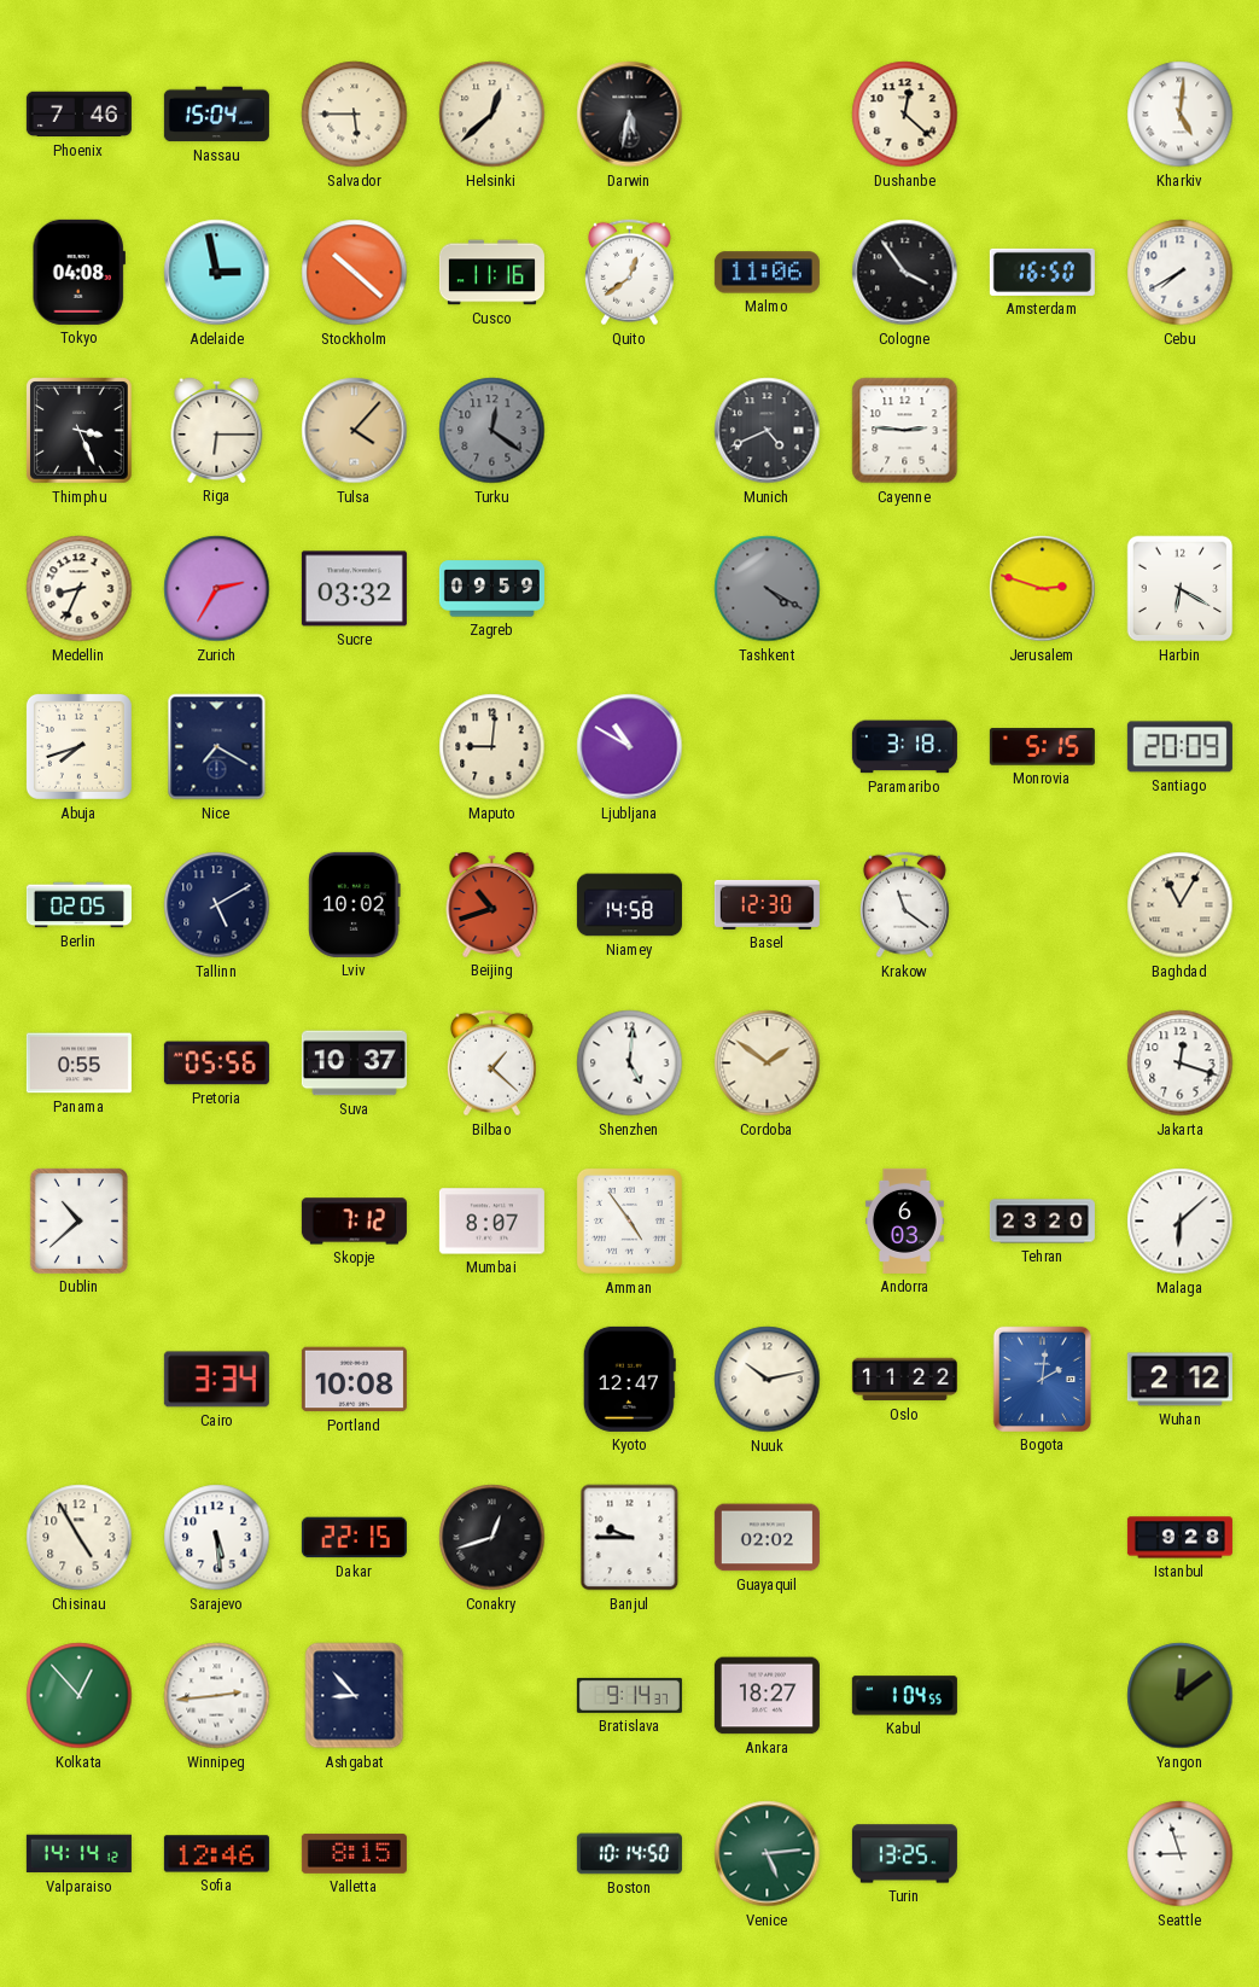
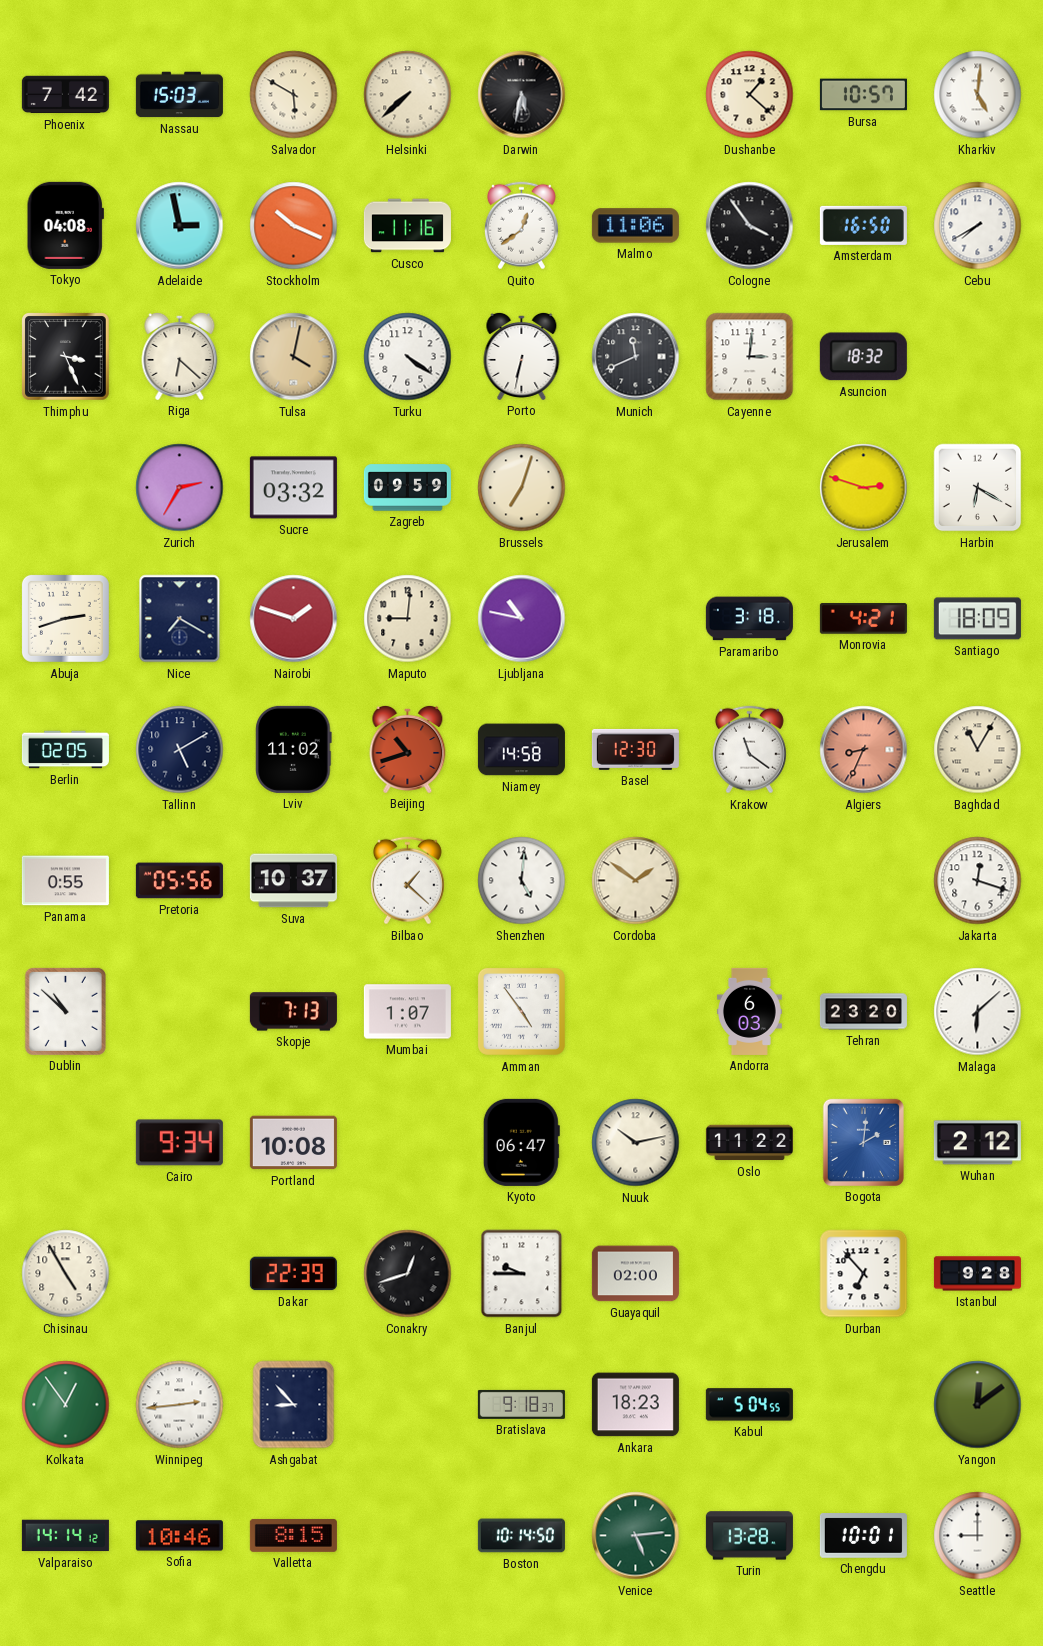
Phoenix: 7:46 -> 7:42
Nassau: 15:04 -> 15:03
Salvador: 5:45 -> 5:50
Helsinki: 12:38 -> 7:38
Dushanbe: 12:22 -> 1:22
Bursa: none -> 10:57
Stockholm: 10:22 -> 10:19
Riga: 6:15 -> 6:22
Tulsa: 4:07 -> 4:02
Turku: 12:21 -> 4:21
Turku dial: grey -> white
Porto: none -> 6:32
Munich: 4:41 -> 11:41
Cayenne: 2:46 -> 3:01
Asuncion: none -> 18:32
Medellin: 8:34 -> none
Brussels: none -> 7:03
Tashkent: 4:20 -> none
Abuja: 7:42 -> 2:42
Nairobi: none -> 1:48
Ljubljana: 10:50 -> 10:47
Monrovia: 5:15 -> 4:21
Santiago: 20:09 -> 18:09
Lviv: 10:02 -> 11:02
Algiers: none -> 8:34
Dublin: 10:38 -> 10:52
Skopje: 7:12 -> 7:13
Mumbai: 8:07 -> 1:07
Cairo: 3:34 -> 9:34
Kyoto: 12:47 -> 06:47
Sarajevo: 5:29 -> none
Dakar: 22:15 -> 22:39
Guayaquil: 02:02 -> 02:00
Durban: none -> 6:53
Kolkata: 12:53 -> 12:54
Bratislava: 9:14 -> 9:18
Ankara: 18:27 -> 18:23
Kabul: 1:04 -> 5:04
Sofia: 12:46 -> 10:46
Turin: 13:25 -> 13:28
Chengdu: none -> 10:01
Seattle: 8:57 -> 9:00
